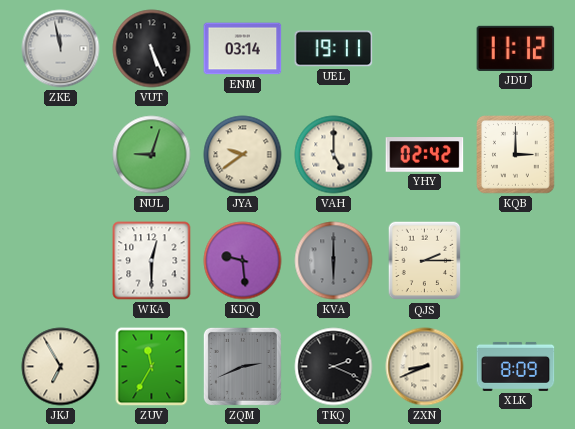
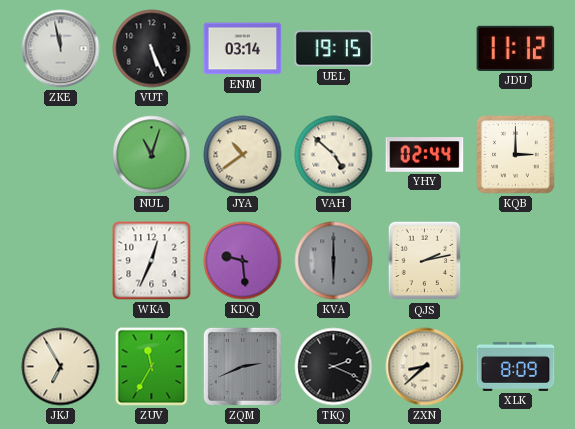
UEL: 19:11 -> 19:15
NUL: 9:03 -> 11:03
JYA: 9:39 -> 10:39
VAH: 5:00 -> 4:52
YHY: 02:42 -> 02:44
WKA: 12:30 -> 12:34
QJS: 2:15 -> 2:13
ZXN: 8:41 -> 8:38
